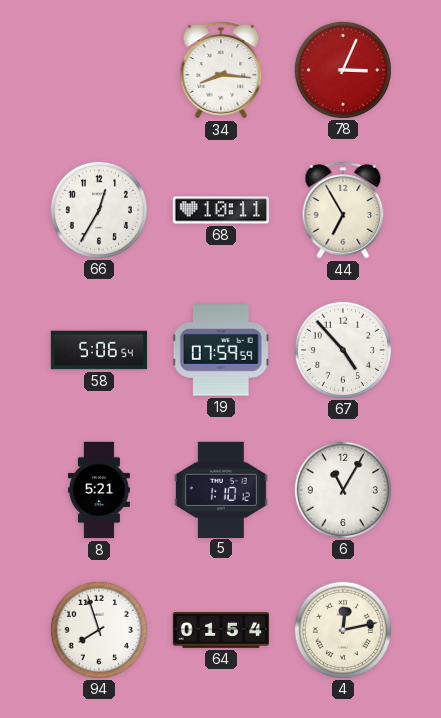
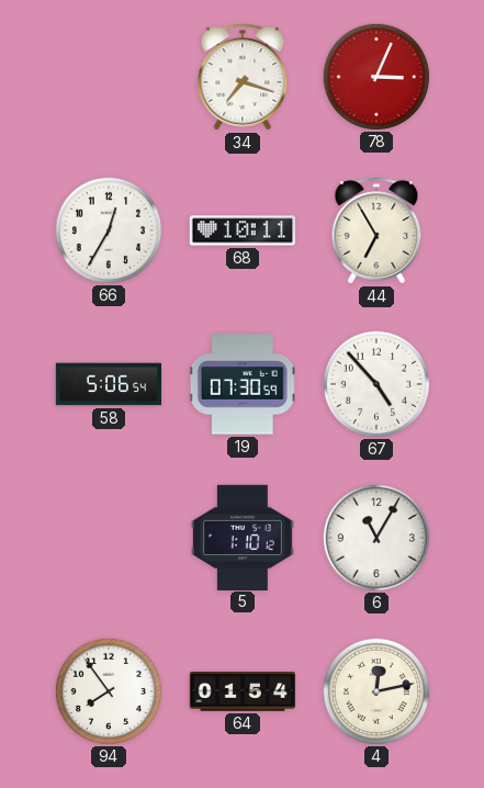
34: 8:16 -> 7:18
19: 07:59 -> 07:30
8: 5:21 -> none
94: 7:57 -> 7:54
